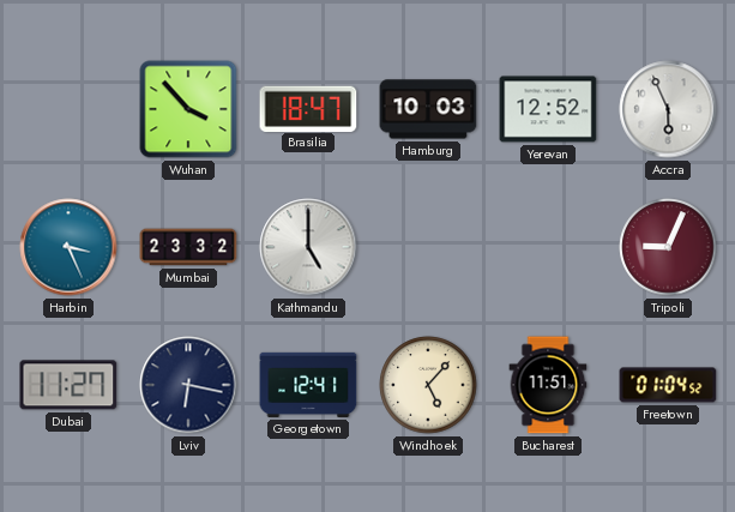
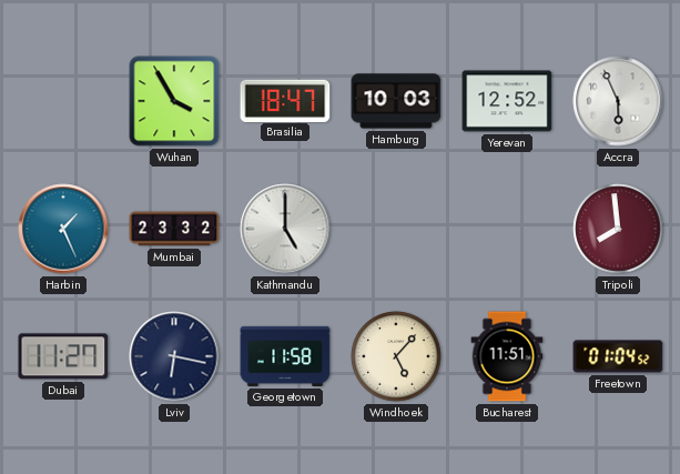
Wuhan: 3:53 -> 3:55
Harbin: 3:26 -> 1:26
Tripoli: 9:04 -> 7:59
Georgetown: 12:41 -> 11:58
